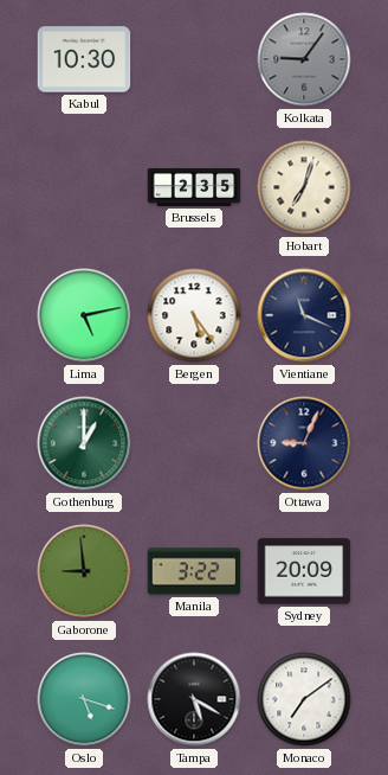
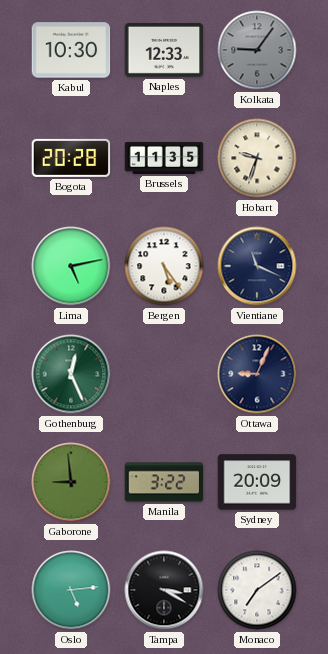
Naples: none -> 12:33
Bogota: none -> 20:28
Brussels: 2:35 -> 11:35
Hobart: 7:03 -> 9:33
Gothenburg: 1:00 -> 12:26
Oslo: 5:18 -> 5:14
Tampa: 5:20 -> 3:20
